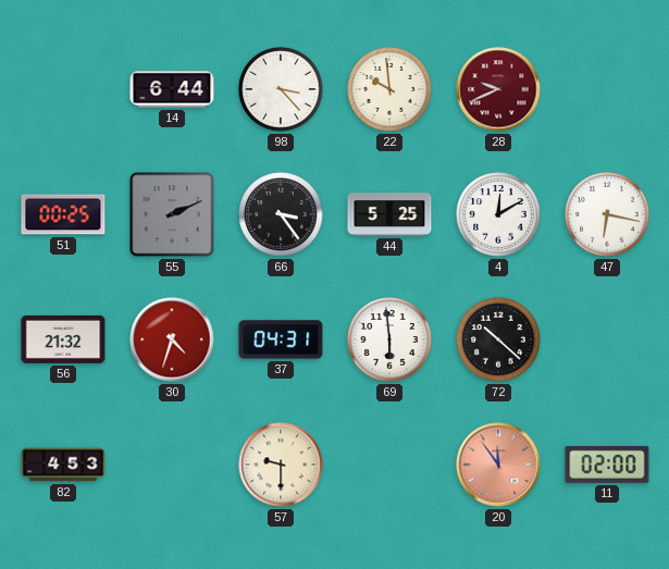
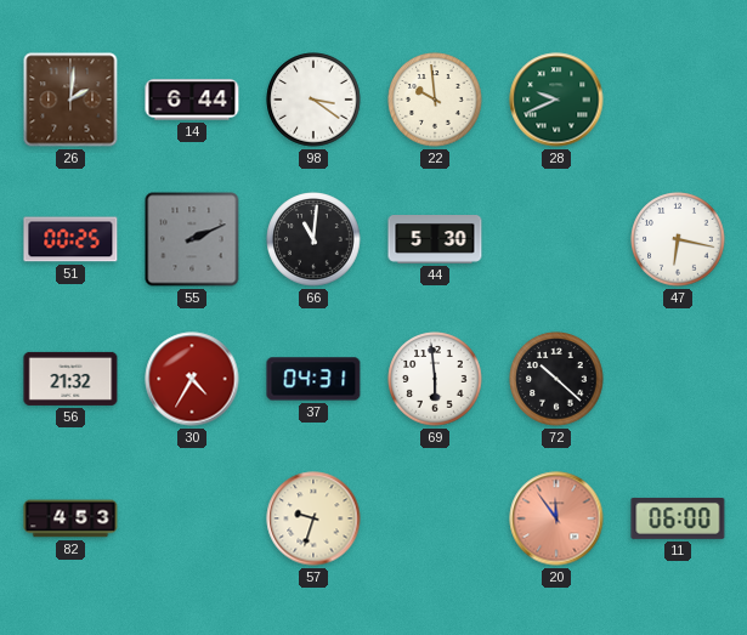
26: none -> 2:01
98: 3:23 -> 3:21
28 dial: burgundy -> green
66: 3:24 -> 11:01
44: 5:25 -> 5:30
4: 12:10 -> none
30: 4:33 -> 4:35
57: 9:30 -> 9:33
11: 02:00 -> 06:00
